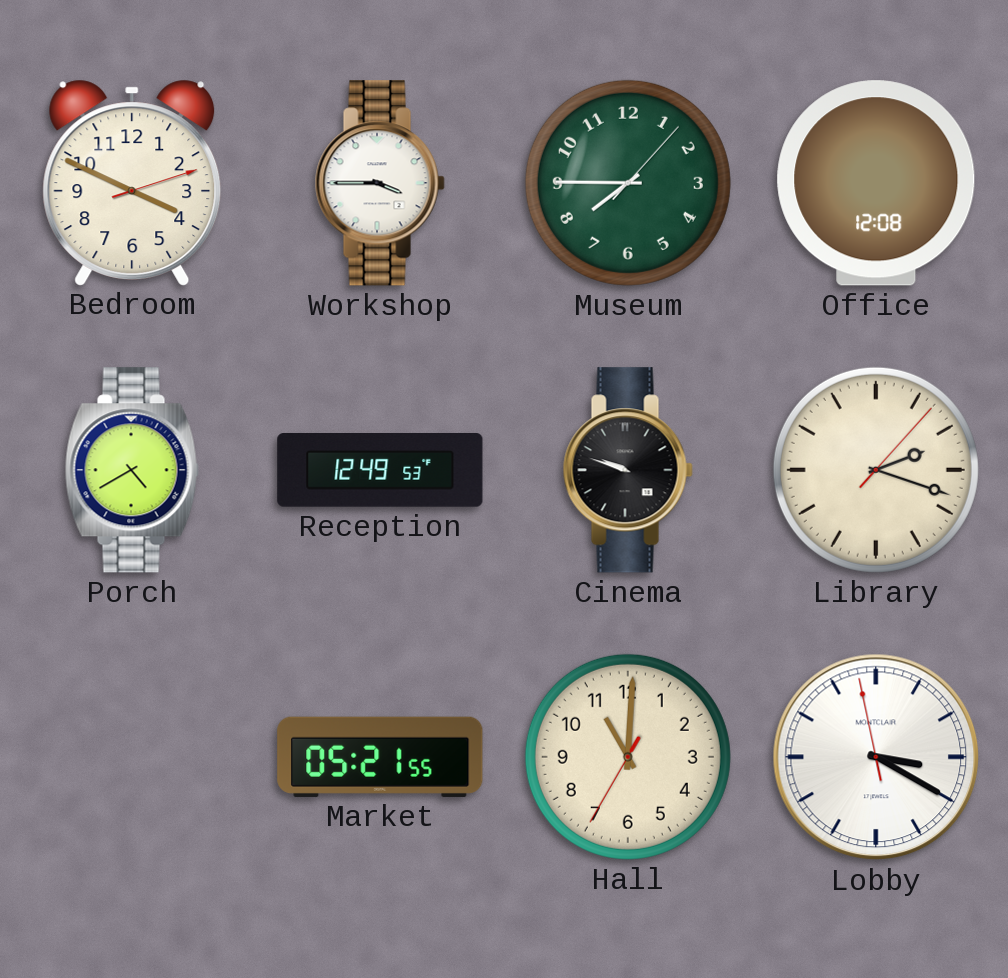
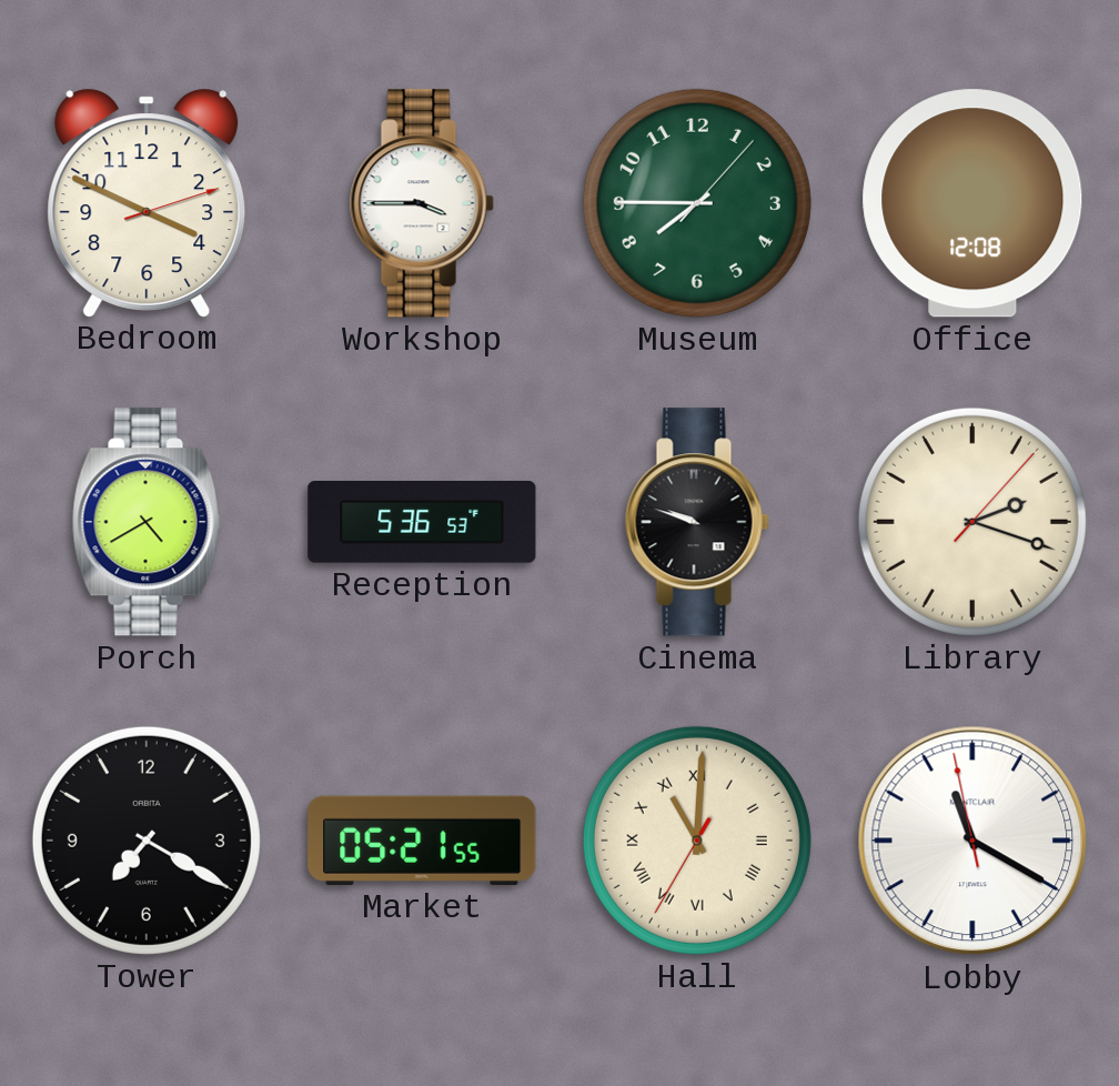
Reception: 12:49 -> 5:36
Tower: none -> 7:20
Hall numerals: Arabic -> Roman
Lobby: 3:19 -> 11:19
